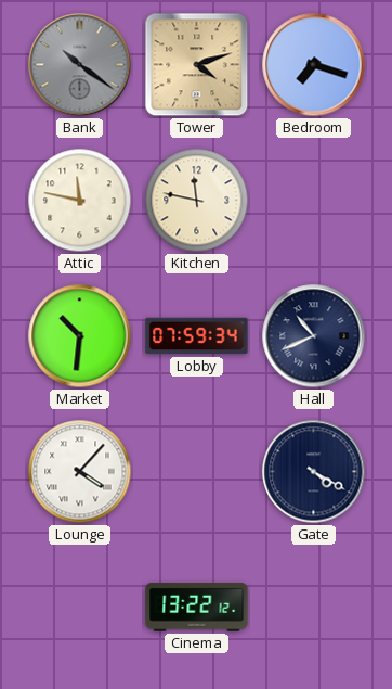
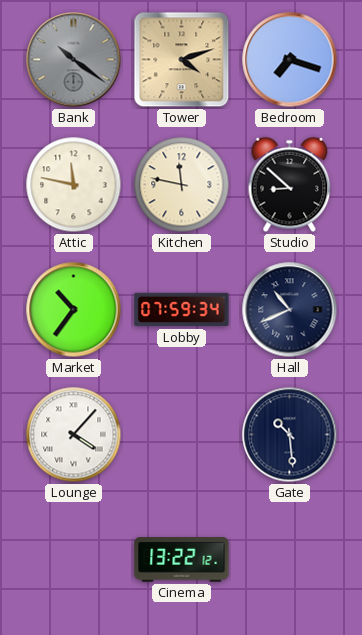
Studio: none -> 8:52
Market: 10:31 -> 10:36
Gate: 4:20 -> 10:29
